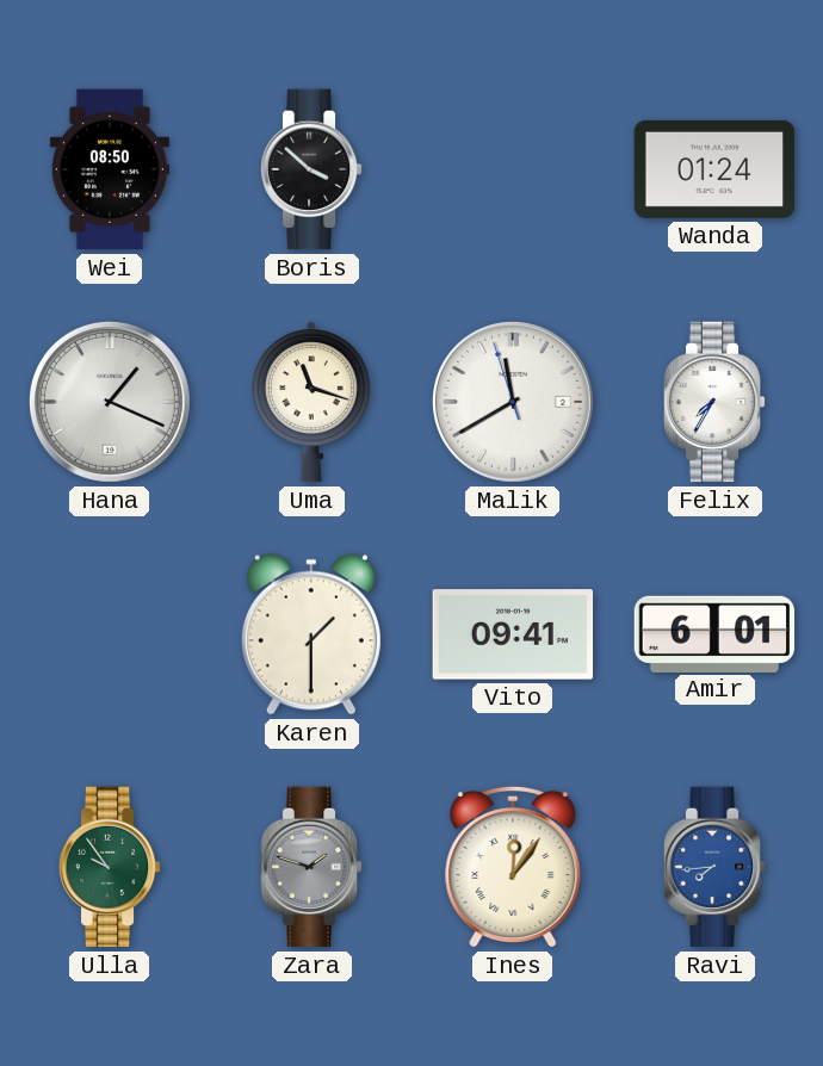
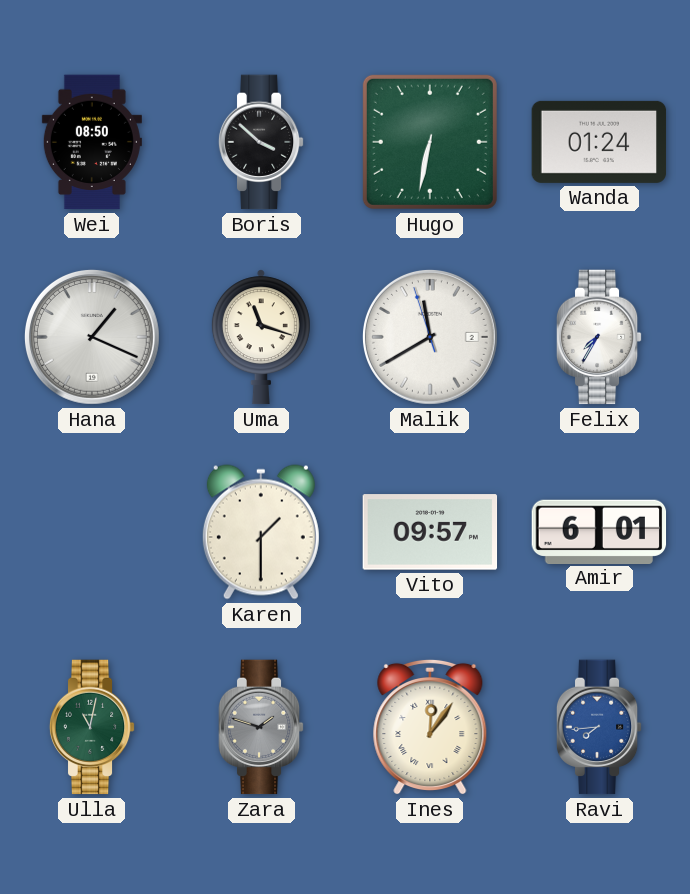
Hugo: none -> 6:32
Vito: 09:41 -> 09:57
Ulla: 9:54 -> 11:02
